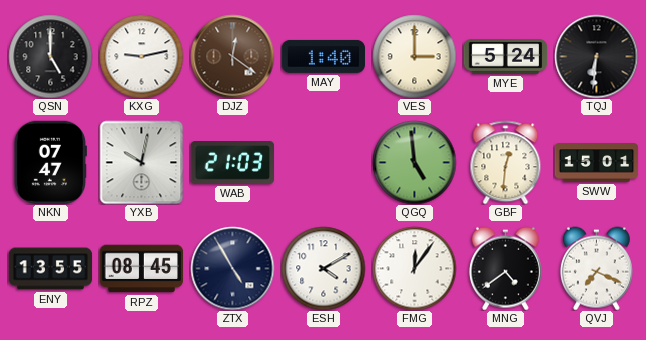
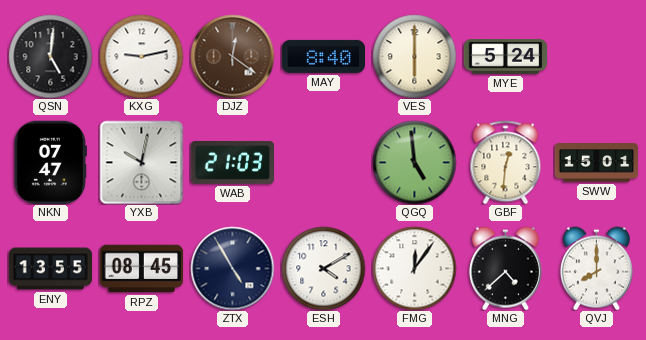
QSN: 5:00 -> 5:01
MAY: 1:40 -> 8:40
VES: 3:00 -> 6:00
TQJ: 6:31 -> none
MNG: 4:39 -> 4:38
QVJ: 7:19 -> 8:00
